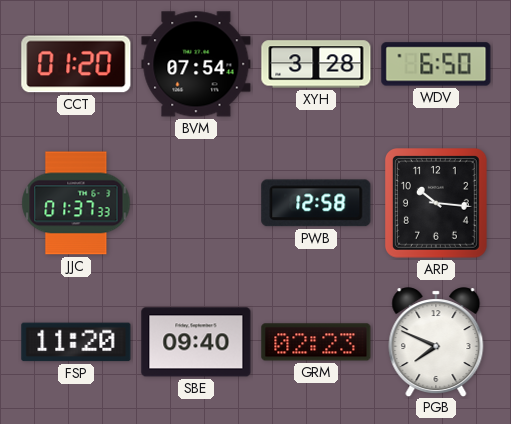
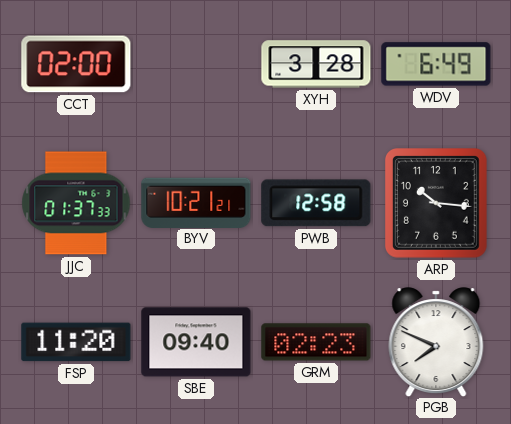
CCT: 01:20 -> 02:00
BVM: 07:54 -> none
WDV: 6:50 -> 6:49
BYV: none -> 10:21
